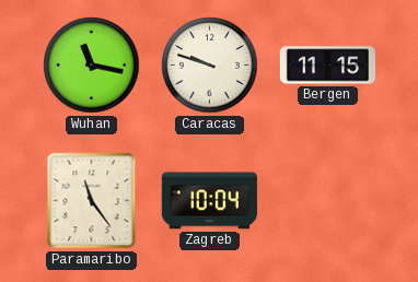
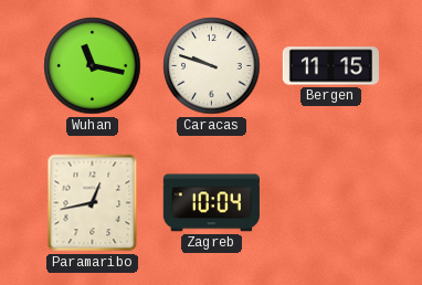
Paramaribo: 11:24 -> 12:43
